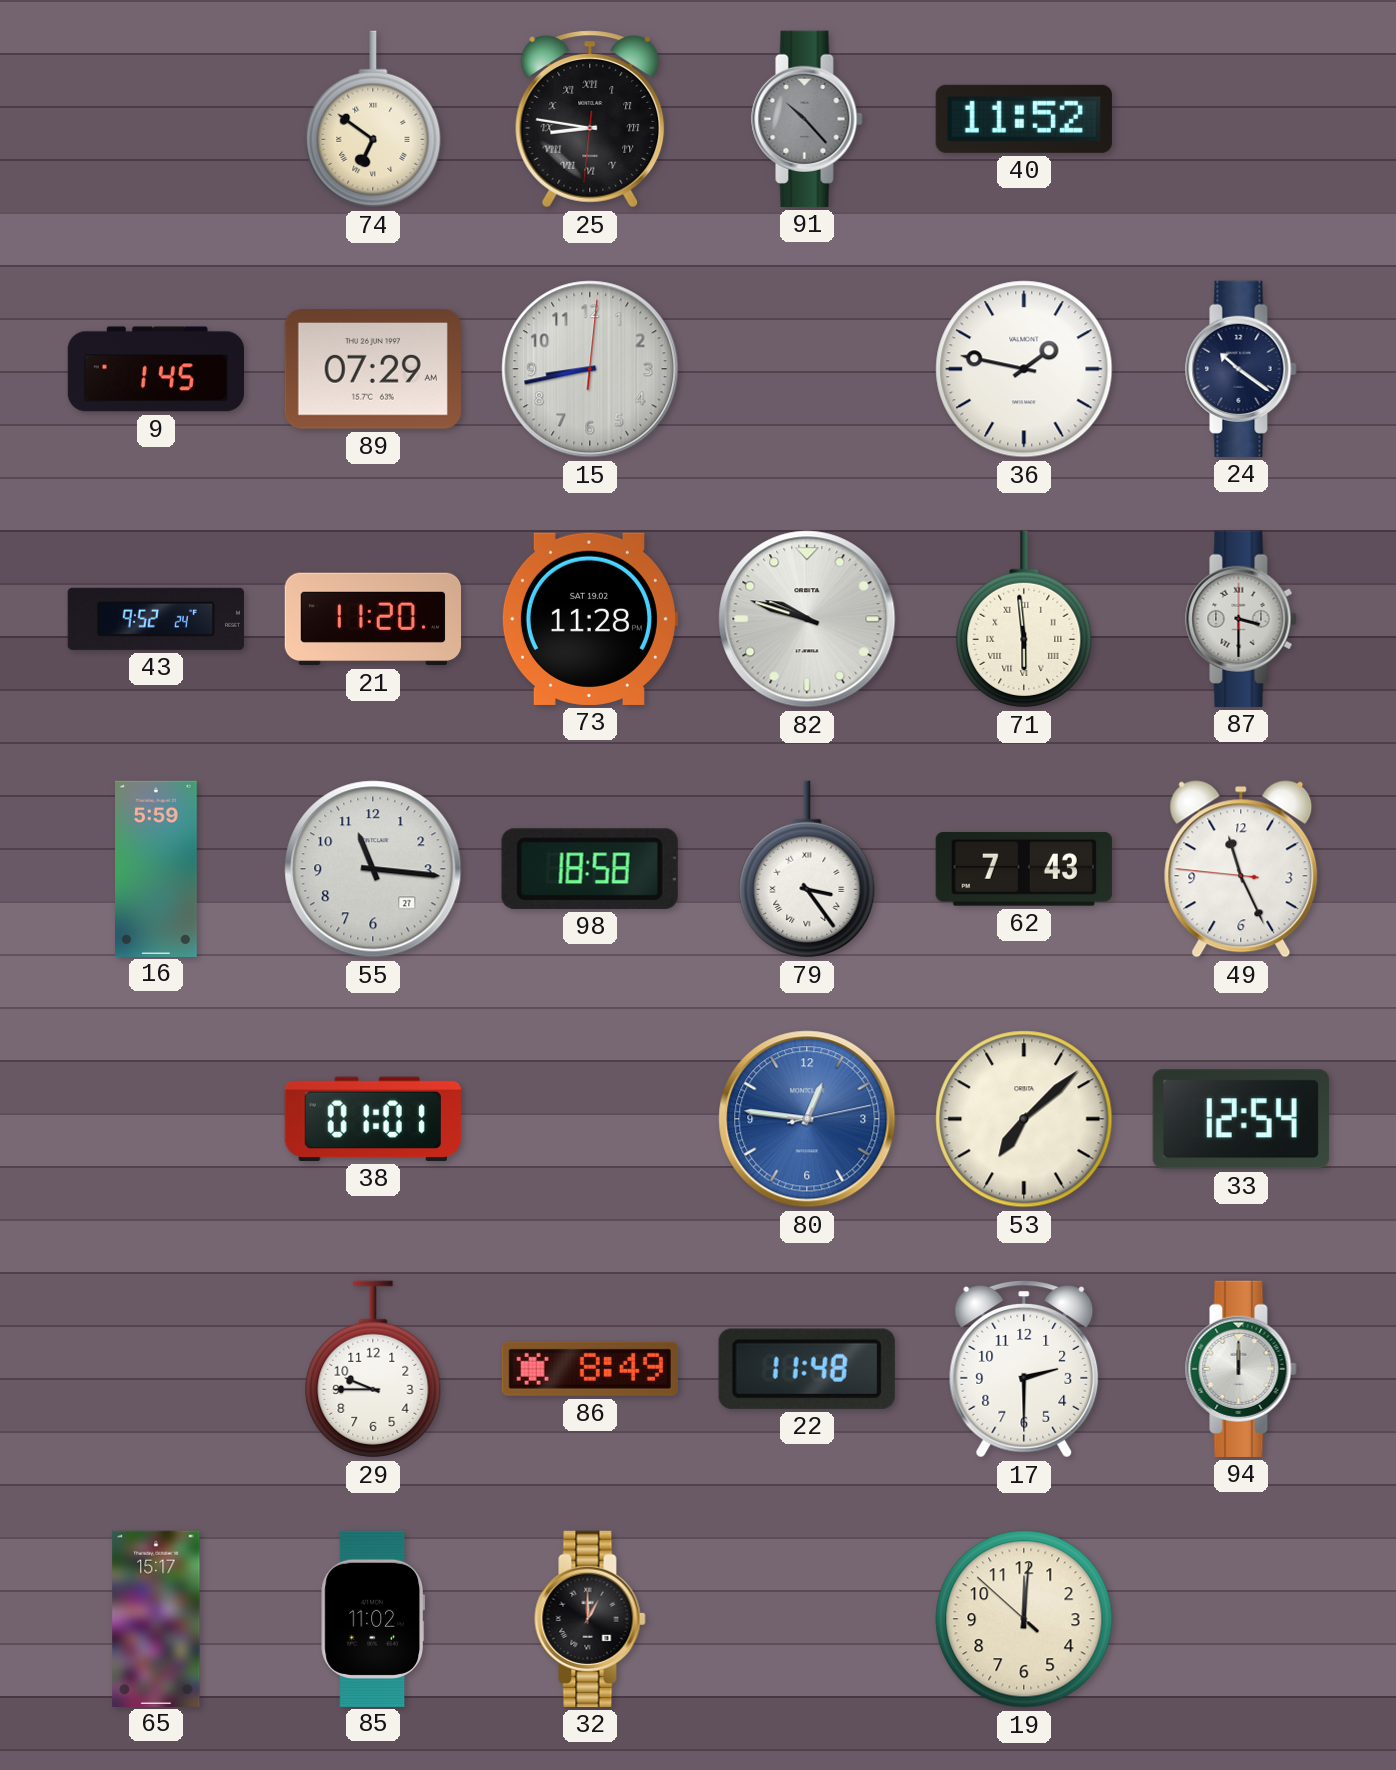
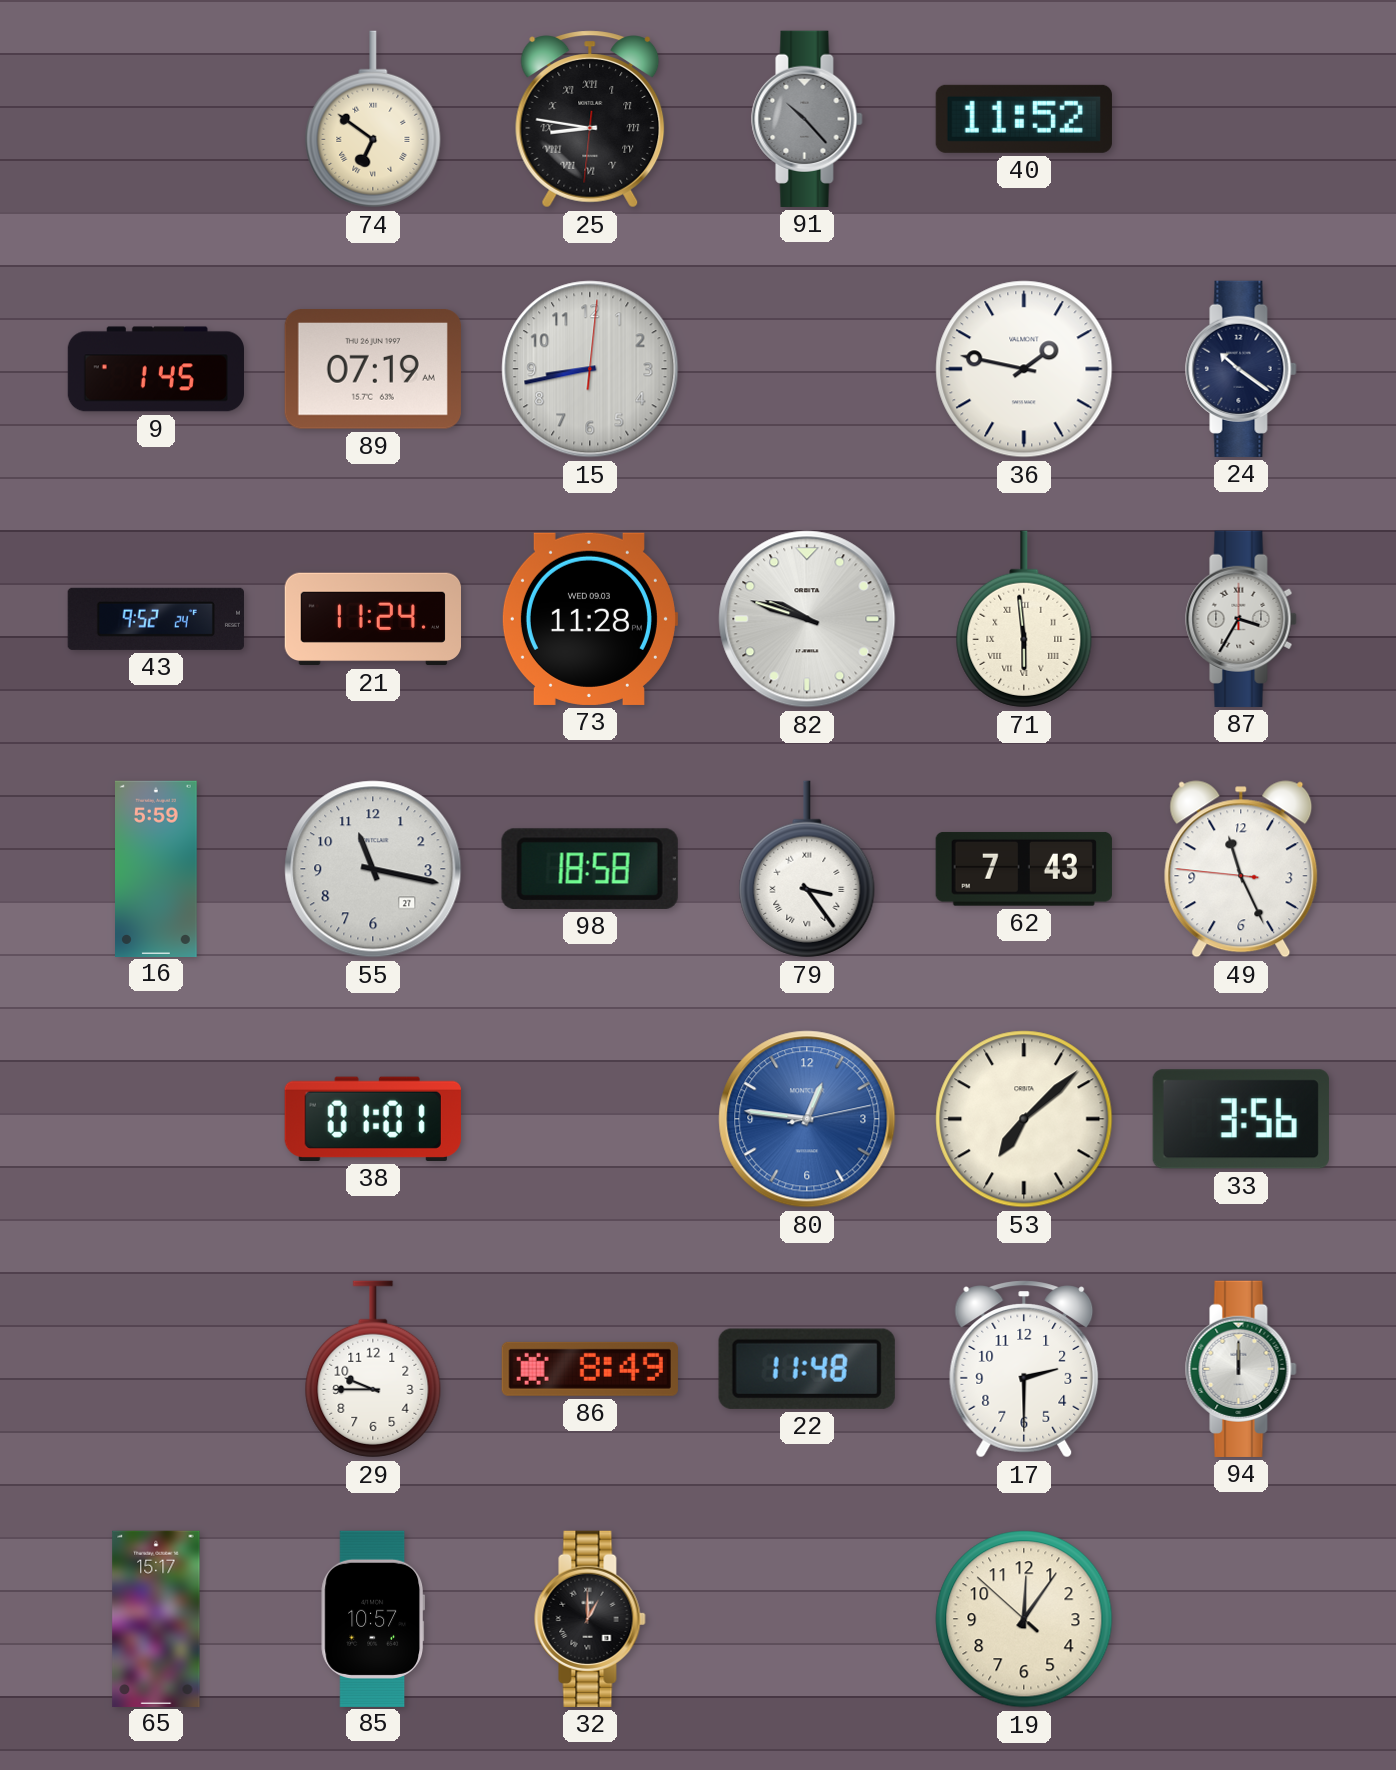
89: 07:29 -> 07:19
21: 11:20 -> 11:24
73 date: SAT 19.02 -> WED 09.03
87: 3:30 -> 3:35
55: 11:16 -> 11:17
33: 12:54 -> 3:56
85: 11:02 -> 10:57
19: 12:00 -> 12:05
